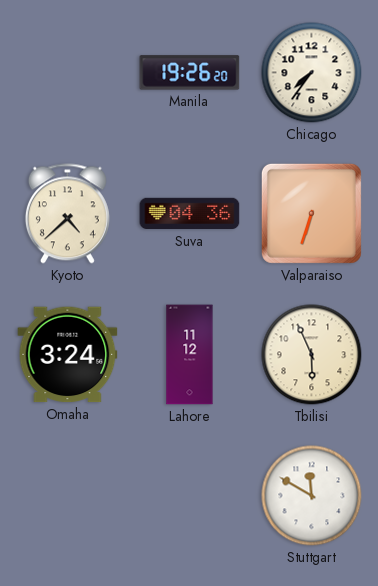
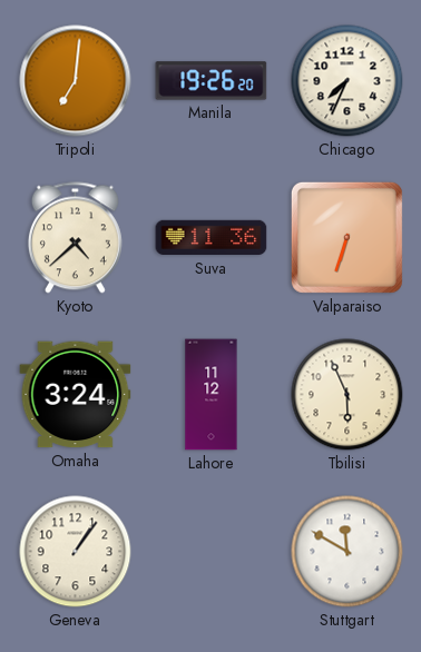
Tripoli: none -> 7:01
Chicago: 7:36 -> 7:34
Suva: 04:36 -> 11:36
Geneva: none -> 1:06
